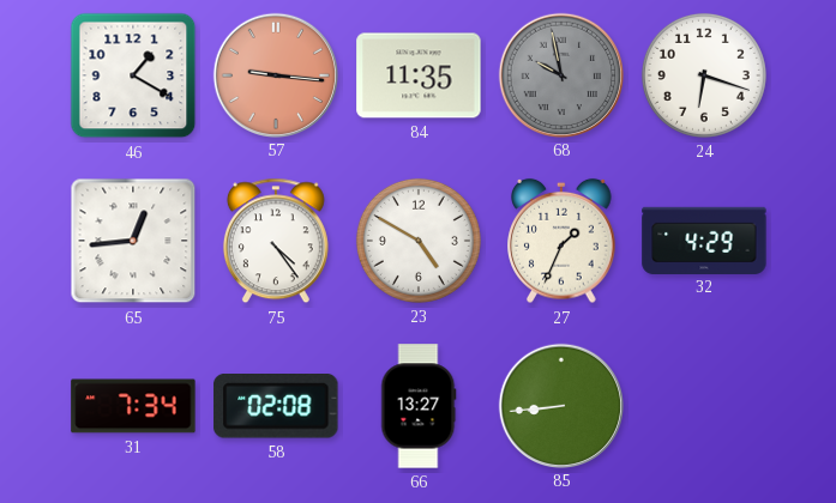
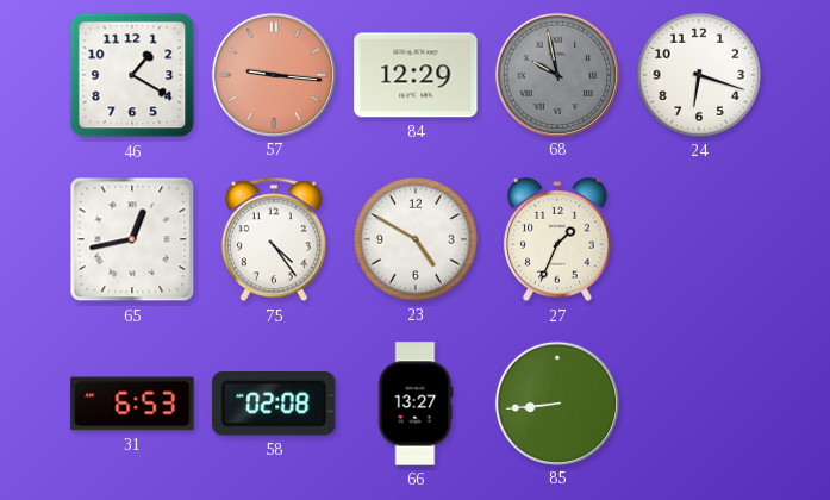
84: 11:35 -> 12:29
65: 12:44 -> 12:43
32: 4:29 -> none
31: 7:34 -> 6:53
